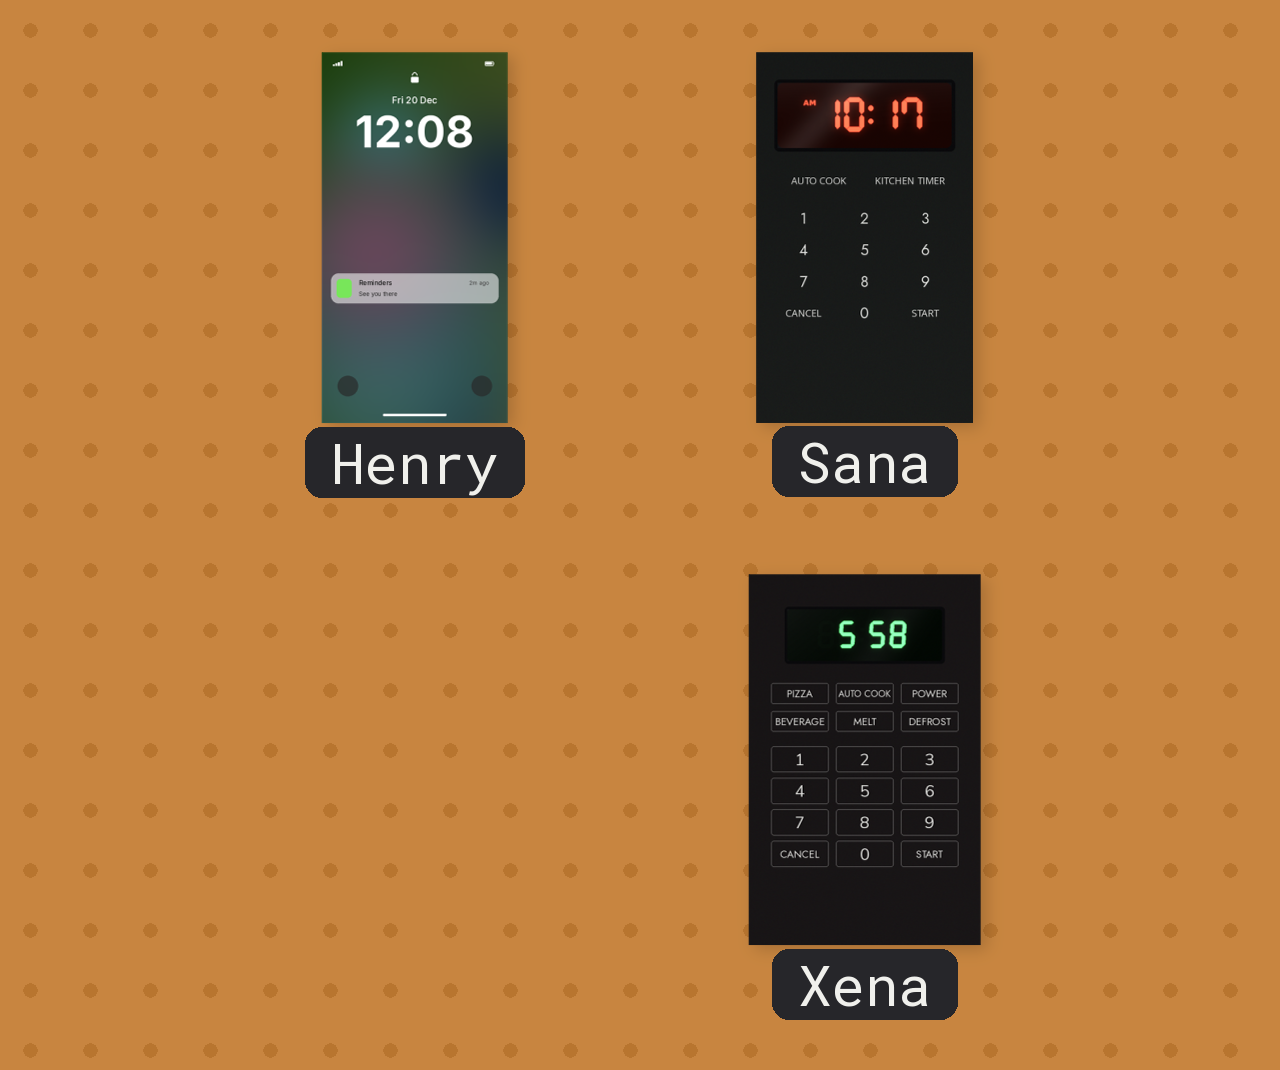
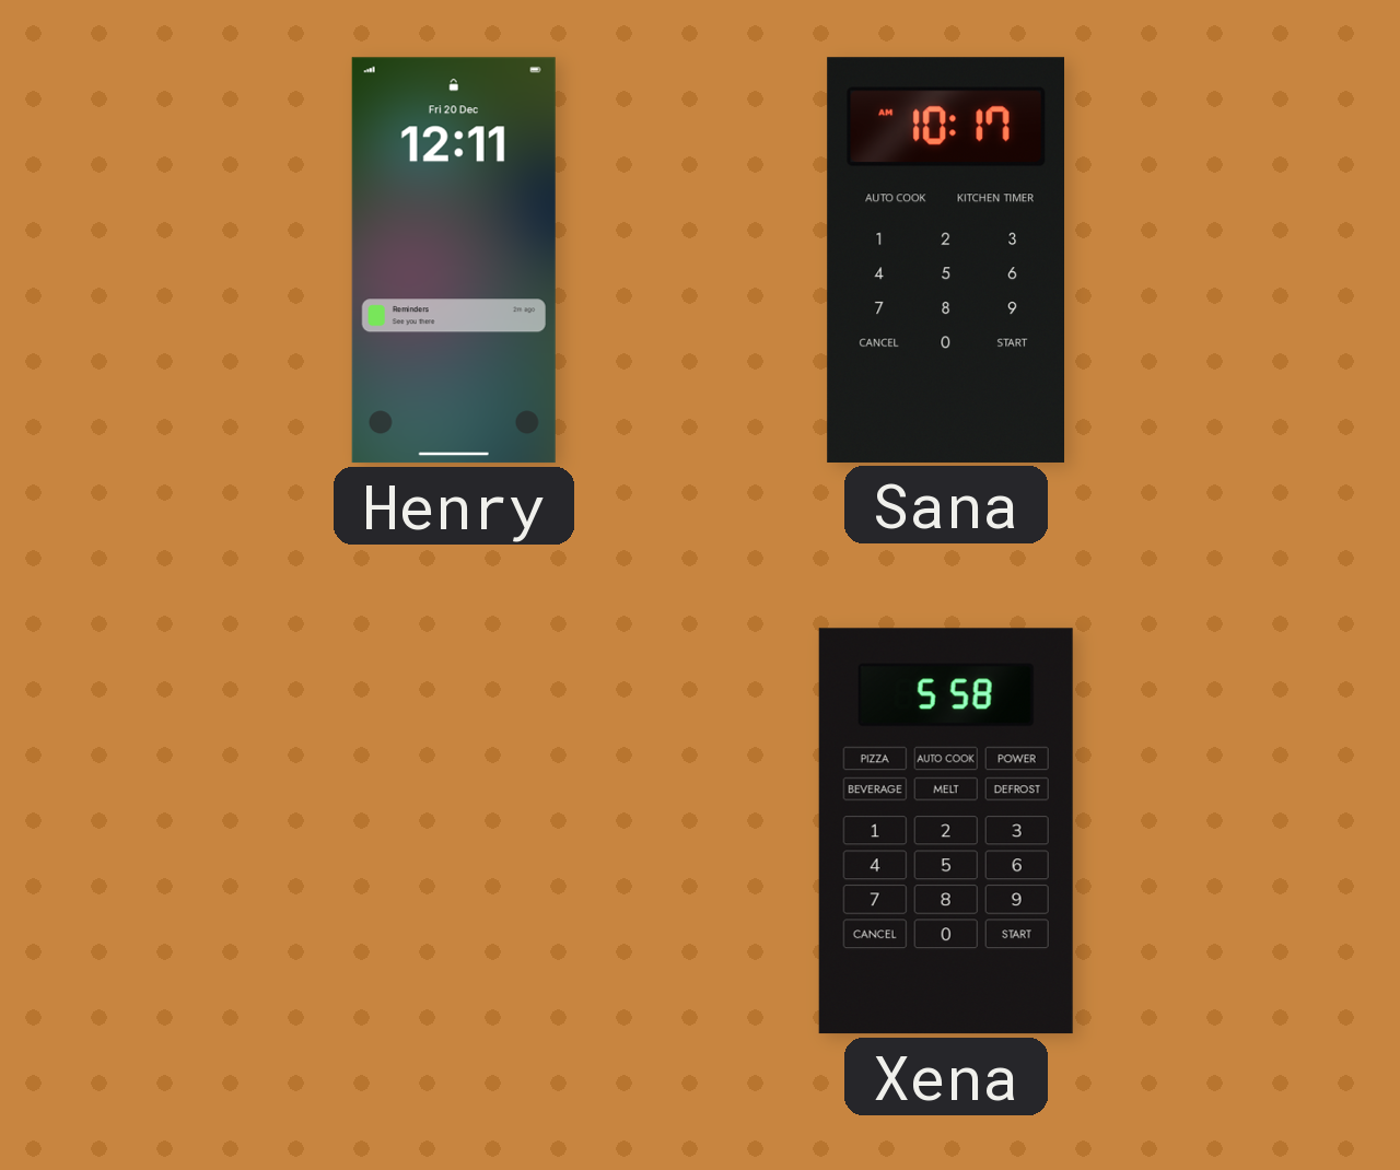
Henry: 12:08 -> 12:11
